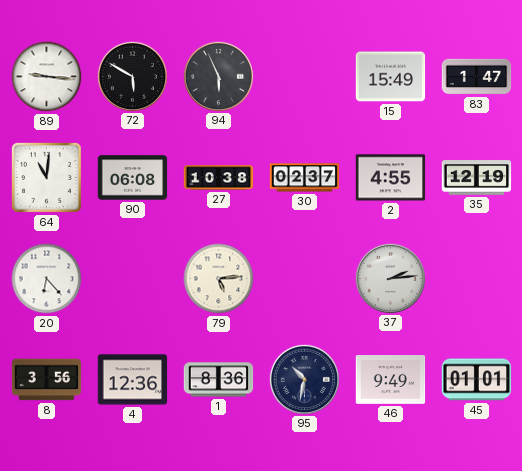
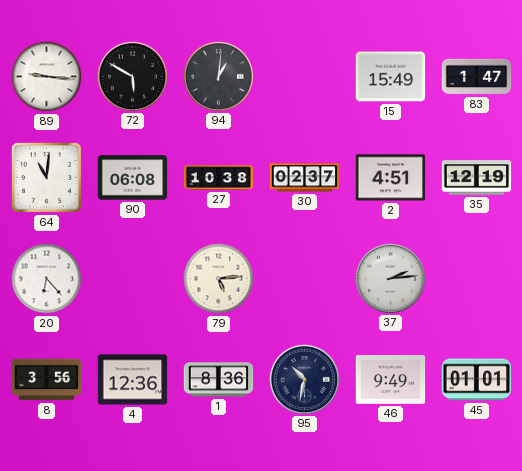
94: 5:56 -> 1:01
2: 4:55 -> 4:51
